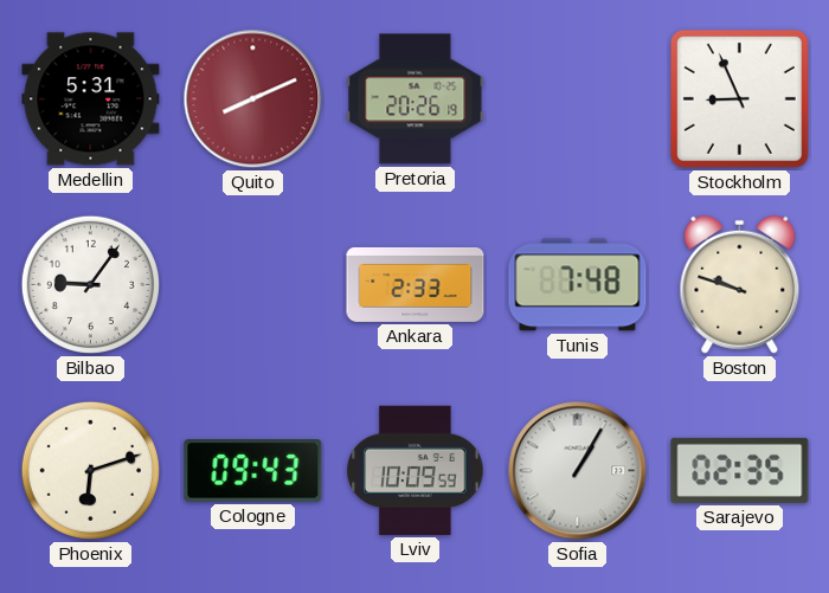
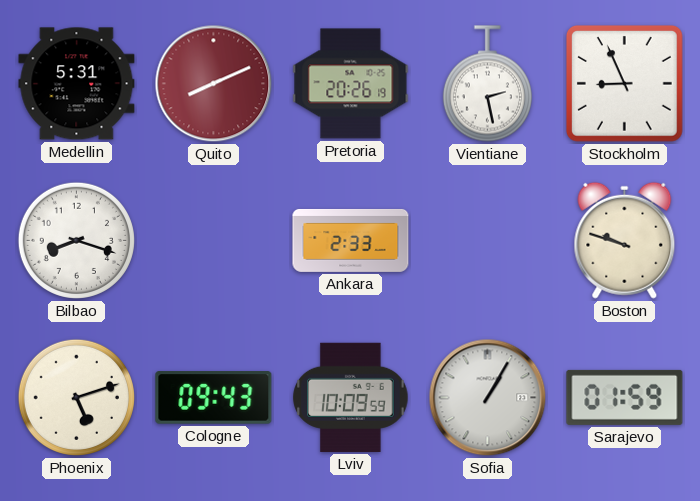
Vientiane: none -> 2:28
Bilbao: 9:06 -> 8:18
Tunis: 7:48 -> none
Phoenix: 6:12 -> 5:12
Sarajevo: 02:35 -> 01:59
